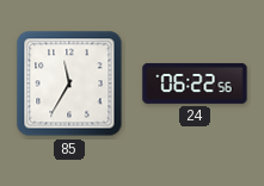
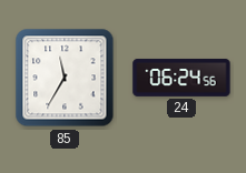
24: 06:22 -> 06:24
